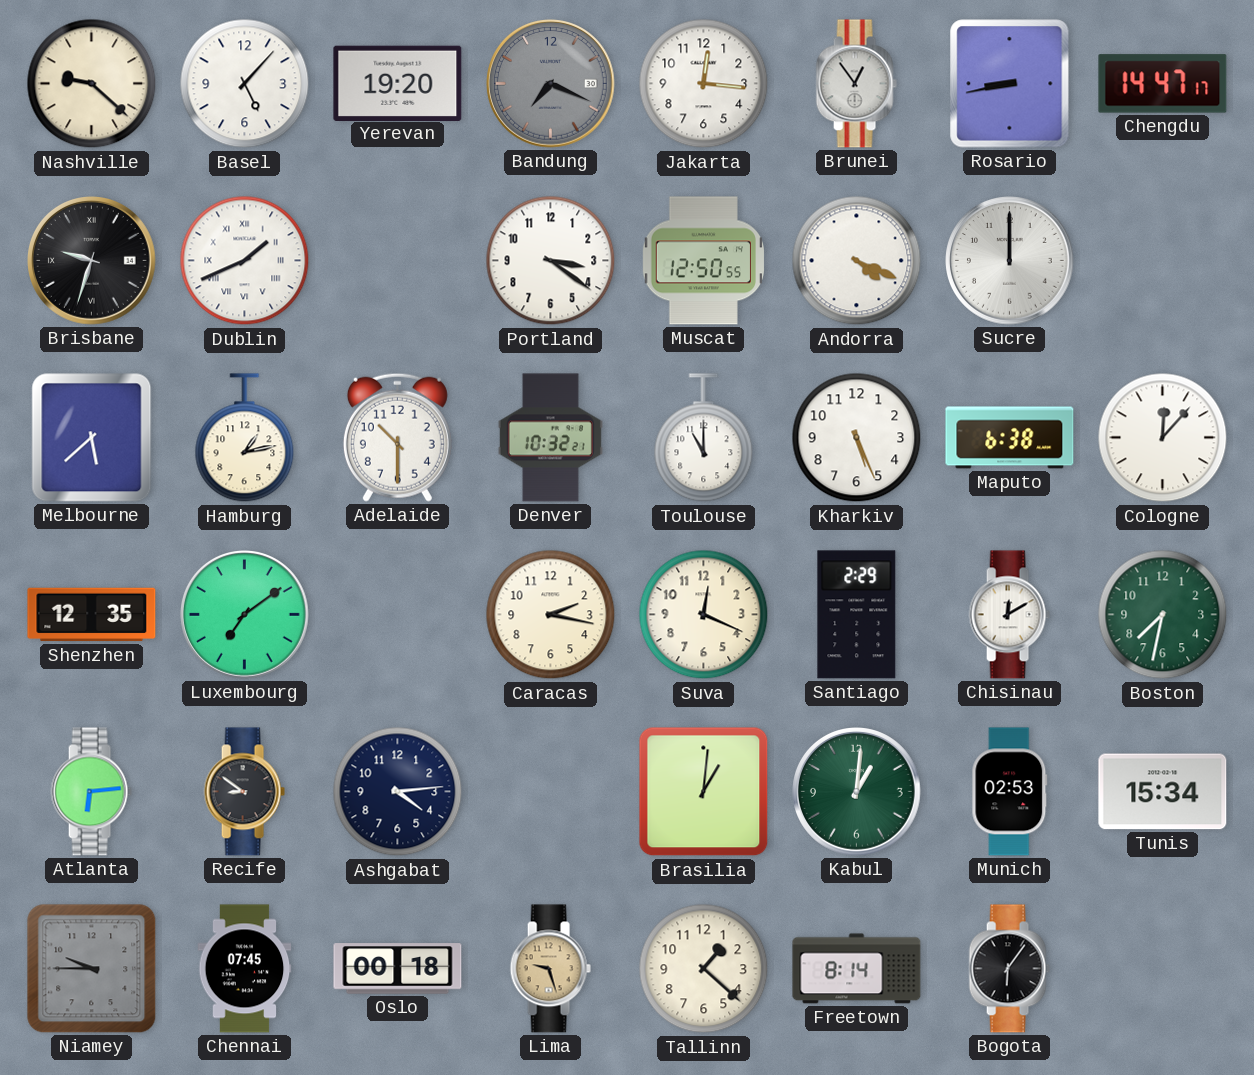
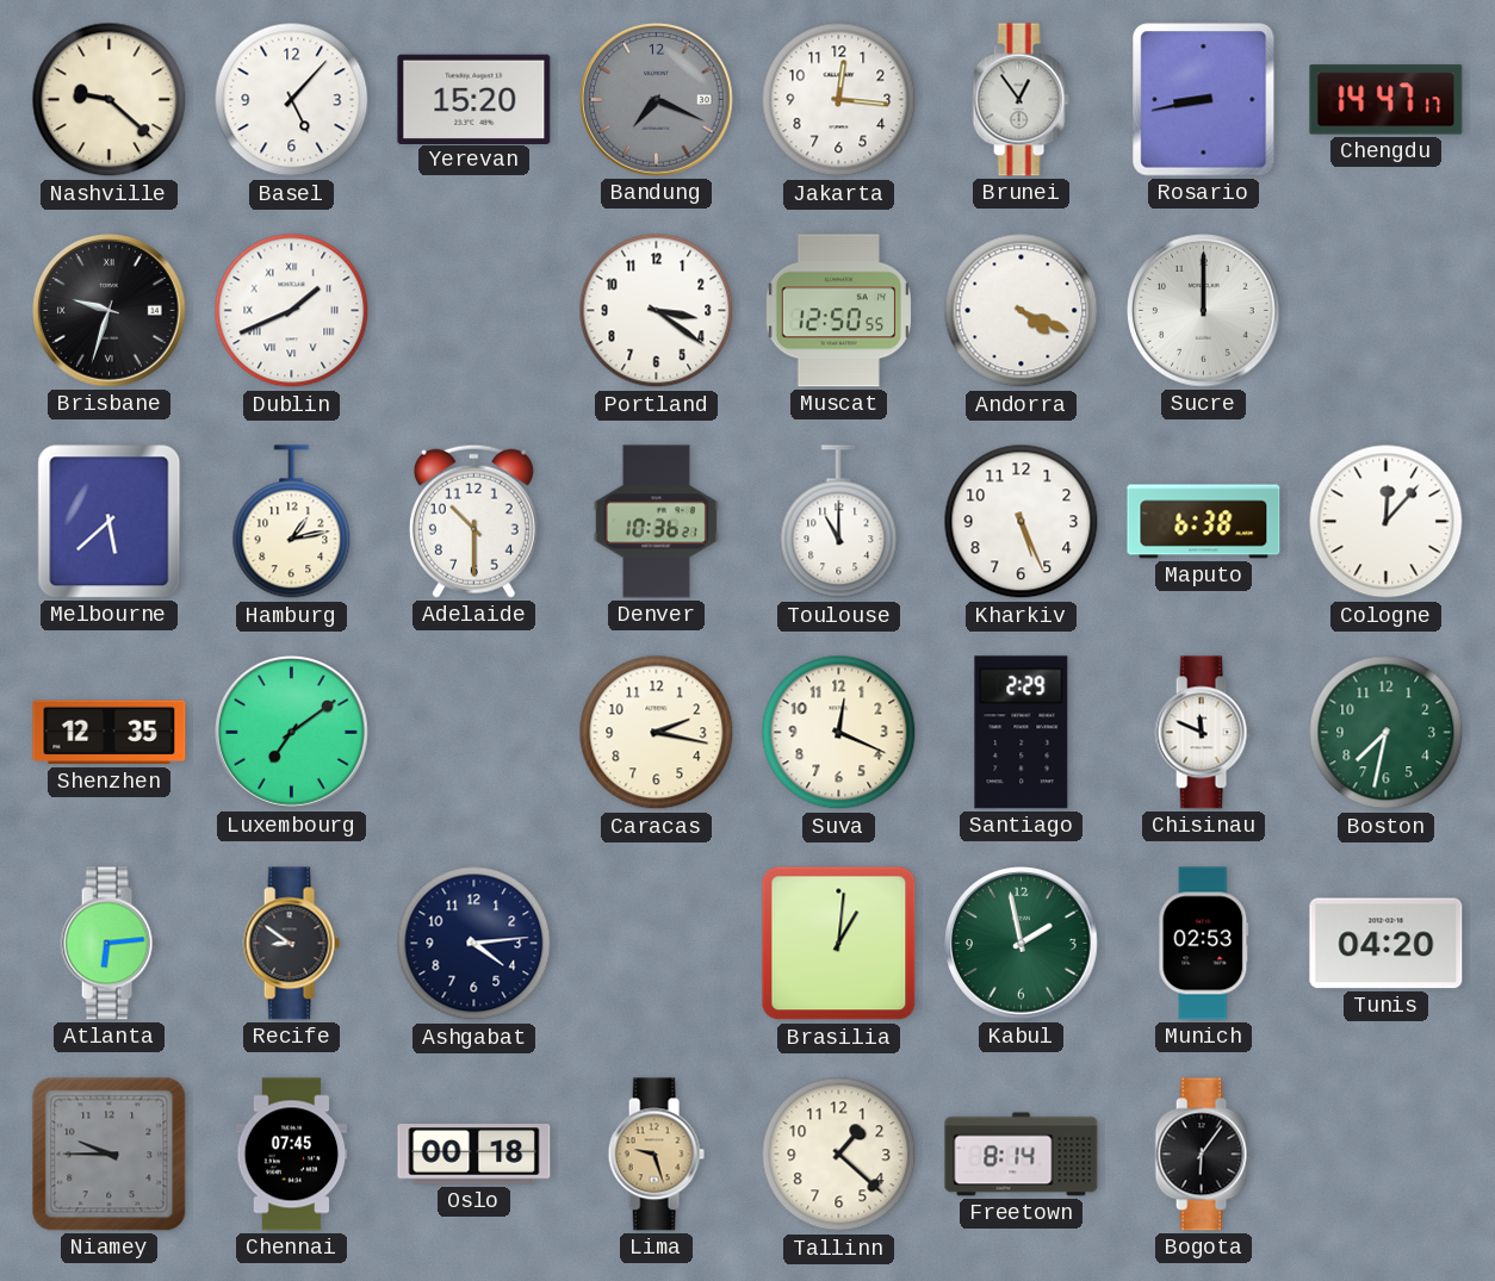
Yerevan: 19:20 -> 15:20
Denver: 10:32 -> 10:36
Chisinau: 12:10 -> 11:49
Kabul: 1:01 -> 1:58
Tunis: 15:34 -> 04:20
